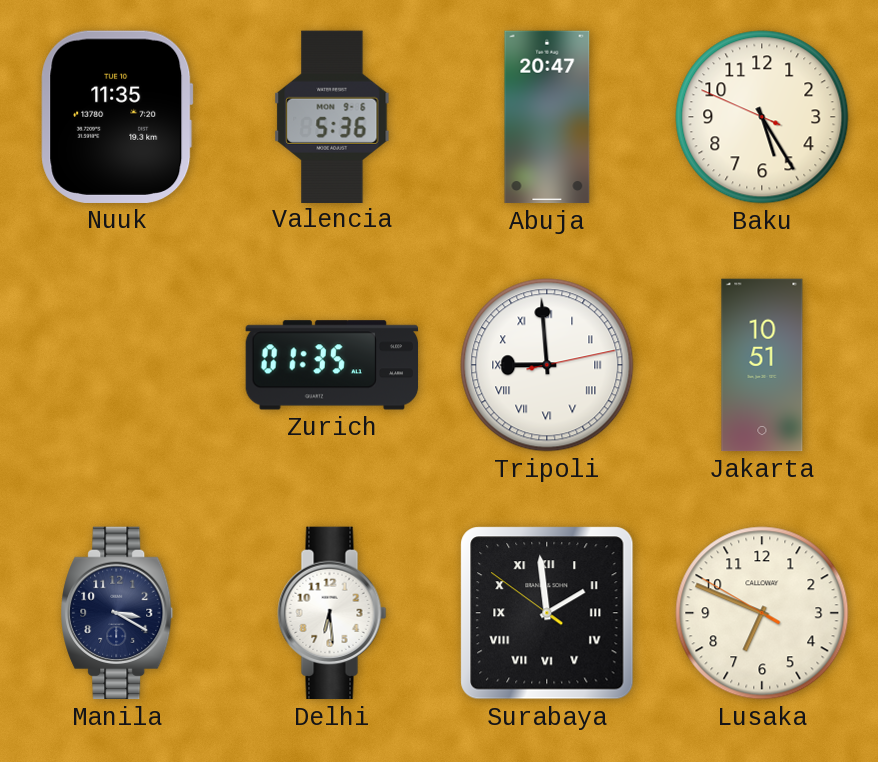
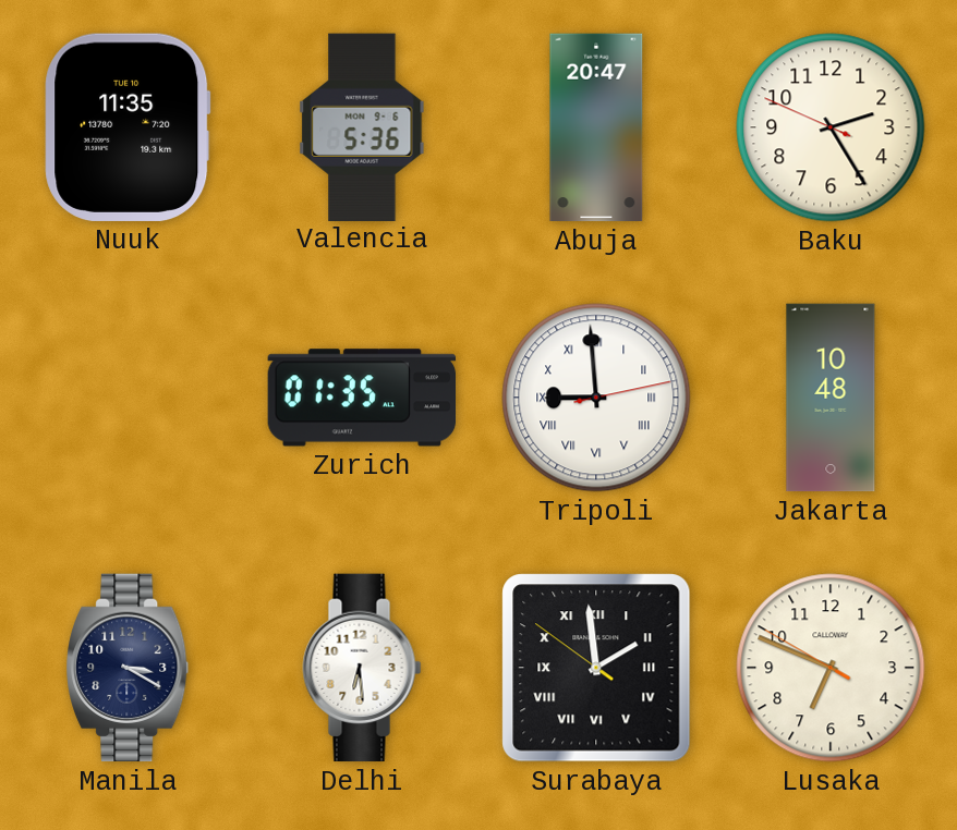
Baku: 5:24 -> 2:24
Jakarta: 10:51 -> 10:48
